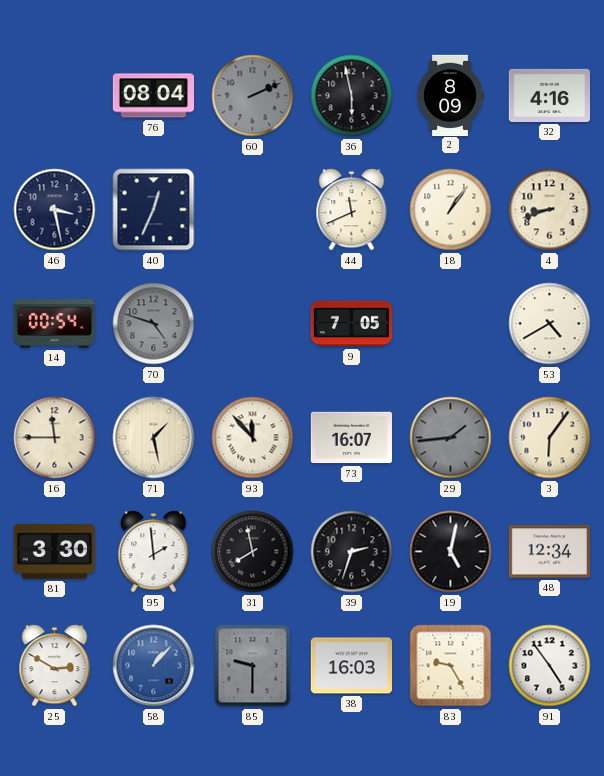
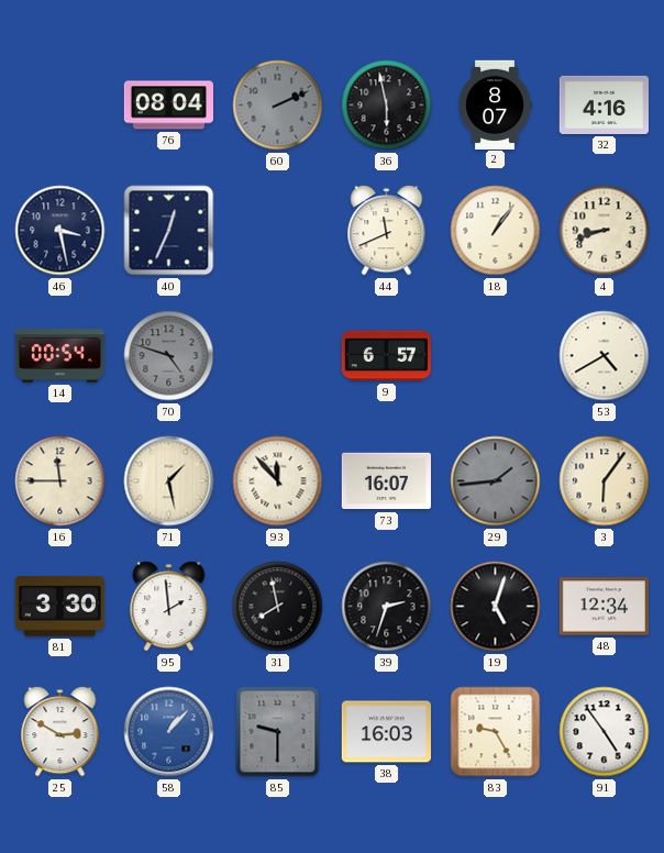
2: 8:09 -> 8:07
9: 7:05 -> 6:57
19: 5:02 -> 5:03
